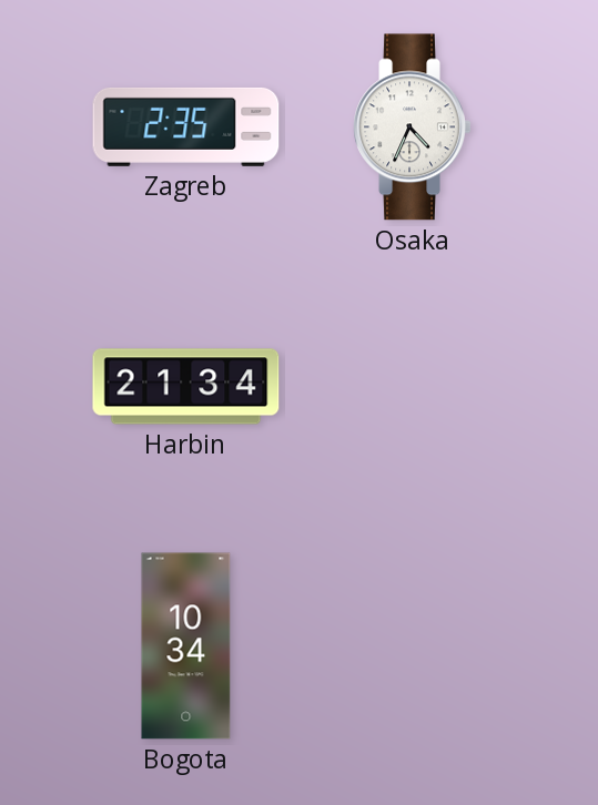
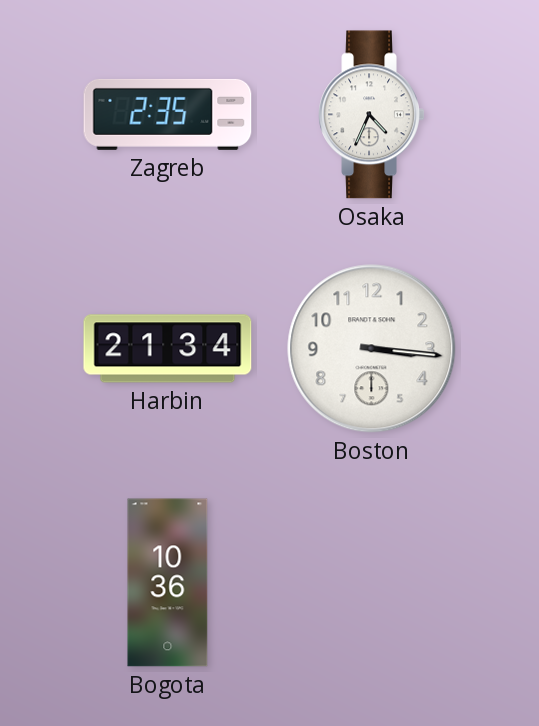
Boston: none -> 3:16
Bogota: 10:34 -> 10:36
